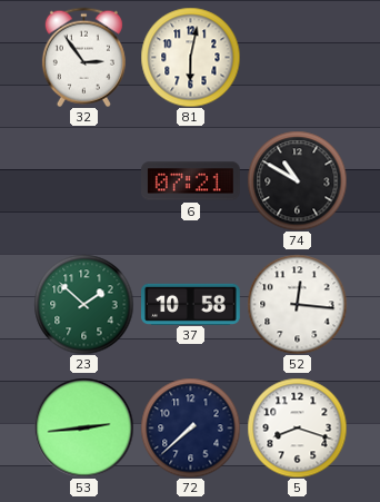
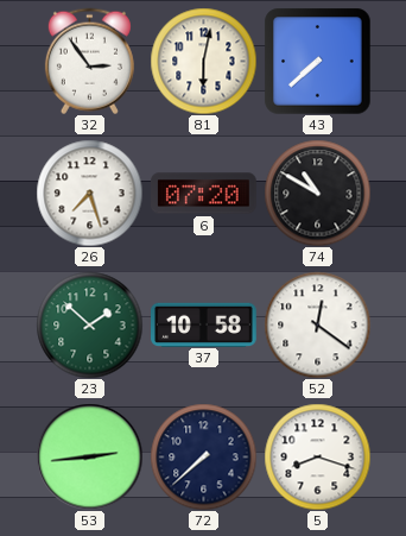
43: none -> 7:38
26: none -> 7:27
6: 07:21 -> 07:20
52: 12:16 -> 12:21
